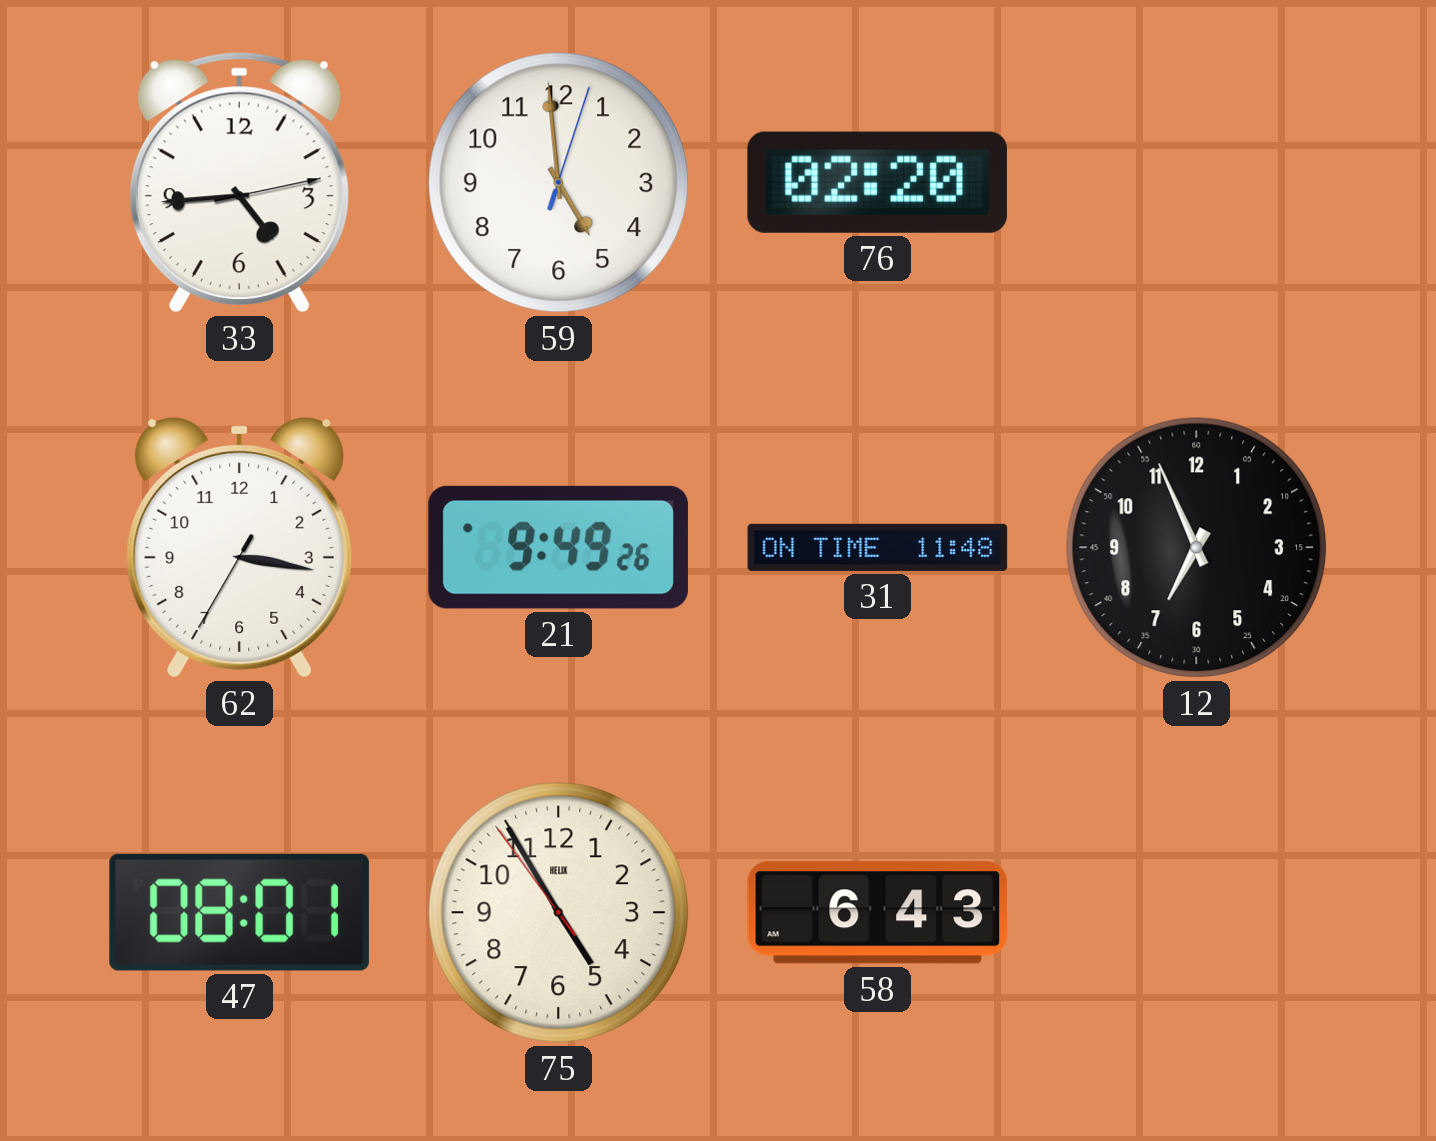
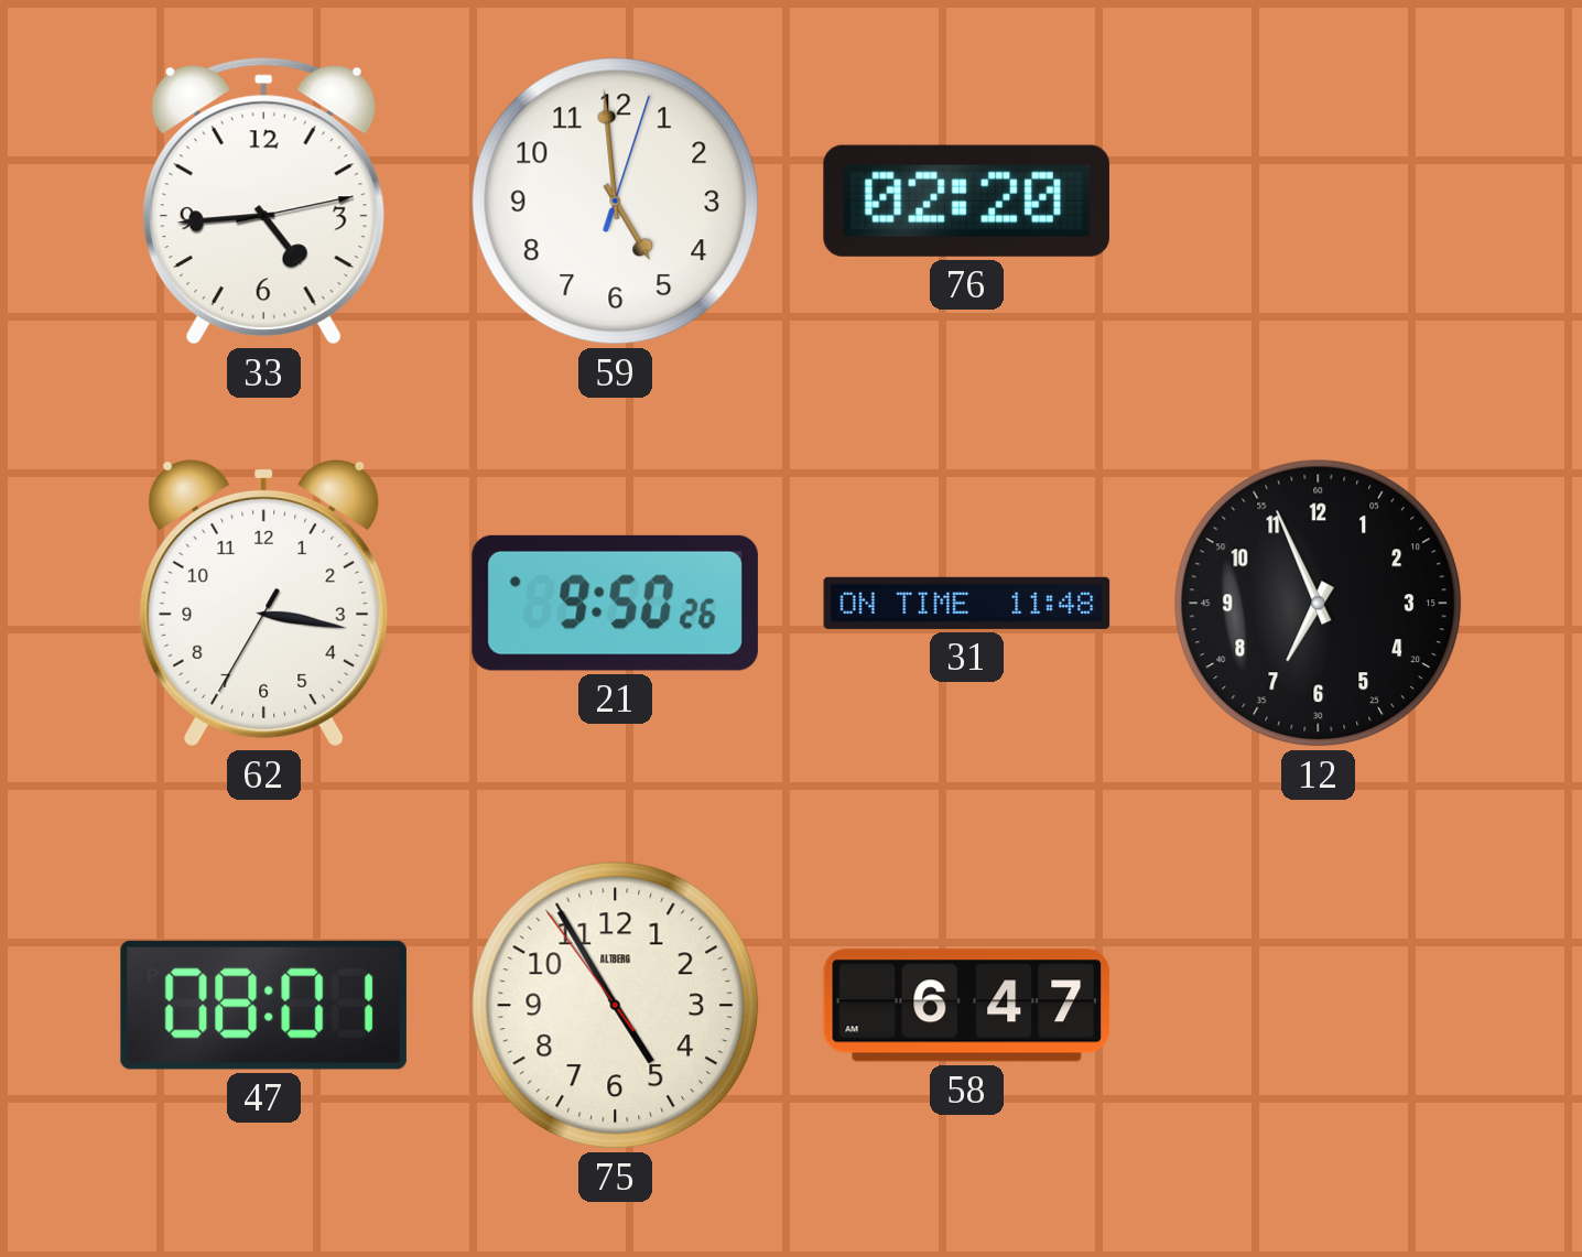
21: 9:49 -> 9:50
75 brand: HELIX -> ALTBERG
58: 6:43 -> 6:47
